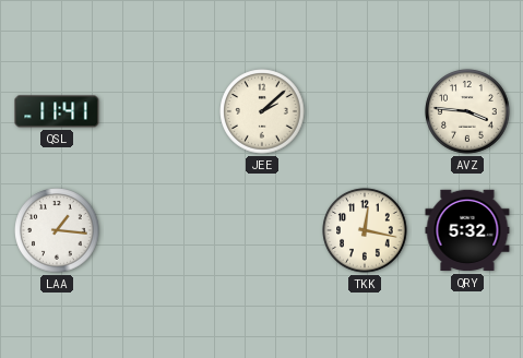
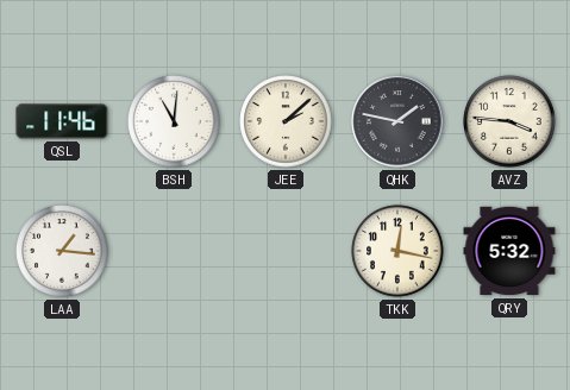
QSL: 11:41 -> 11:46
BSH: none -> 11:01
QHK: none -> 1:47
